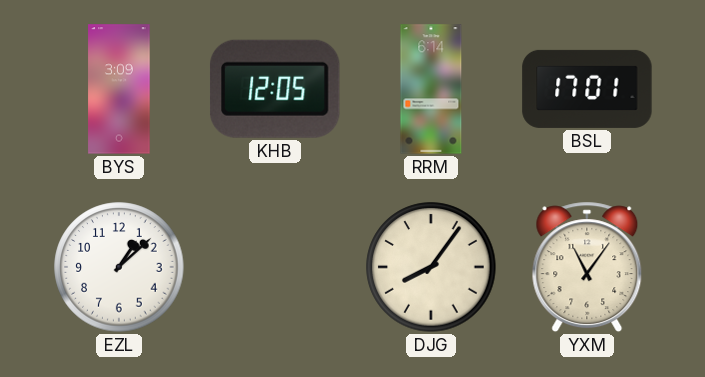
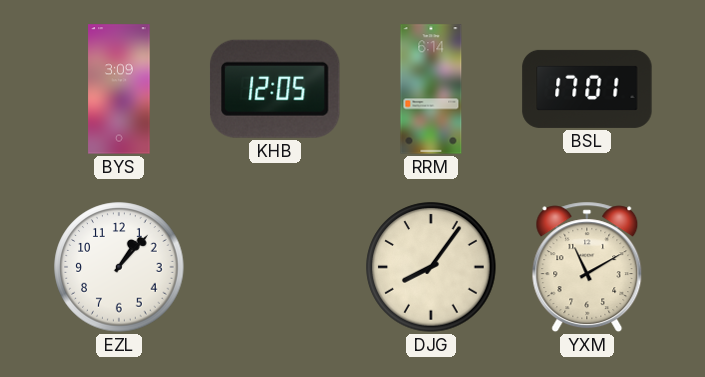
EZL: 1:08 -> 1:07
YXM: 11:06 -> 11:10
